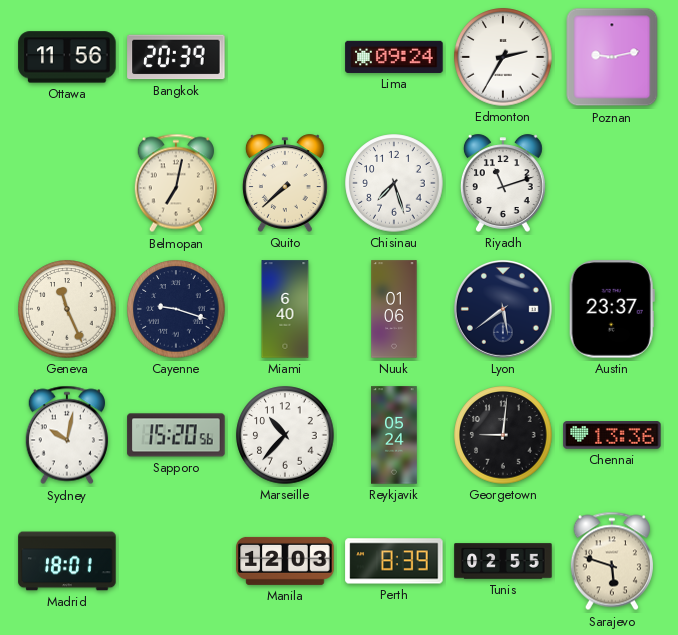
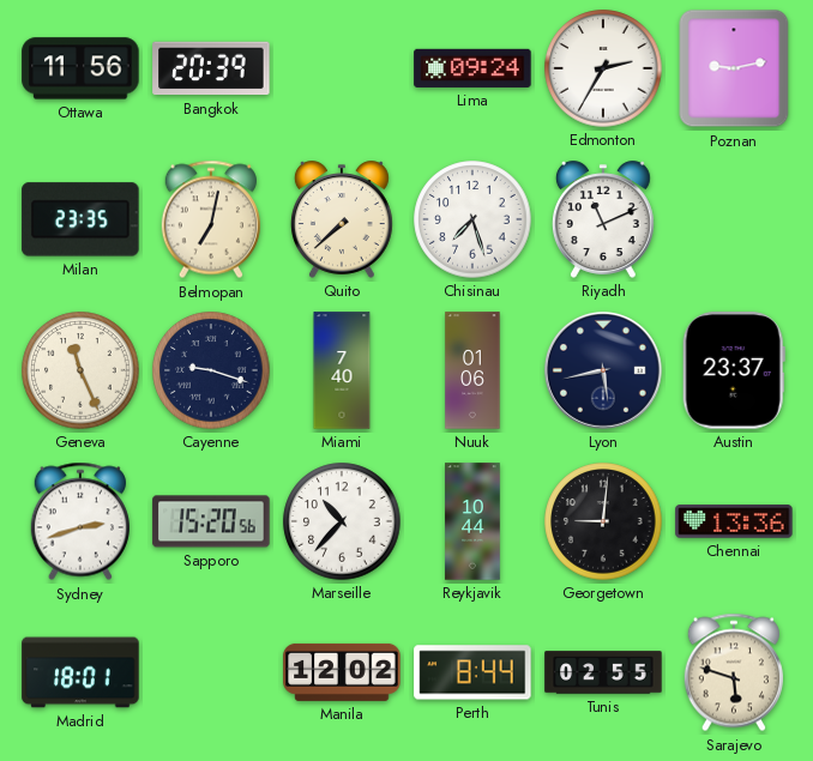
Milan: none -> 23:35
Riyadh: 11:12 -> 11:11
Miami: 6:40 -> 7:40
Lyon: 5:39 -> 5:43
Sydney: 10:02 -> 2:42
Reykjavik: 05:24 -> 10:44
Manila: 12:03 -> 12:02
Perth: 8:39 -> 8:44
